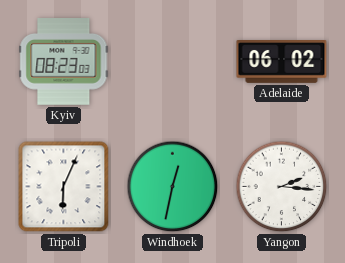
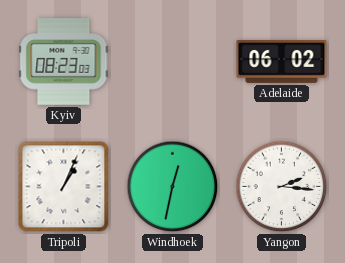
Tripoli: 6:04 -> 1:04
